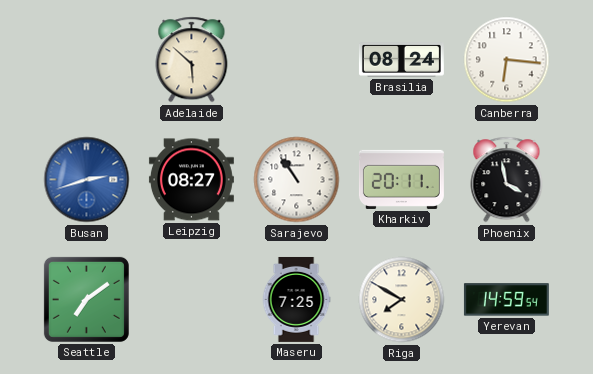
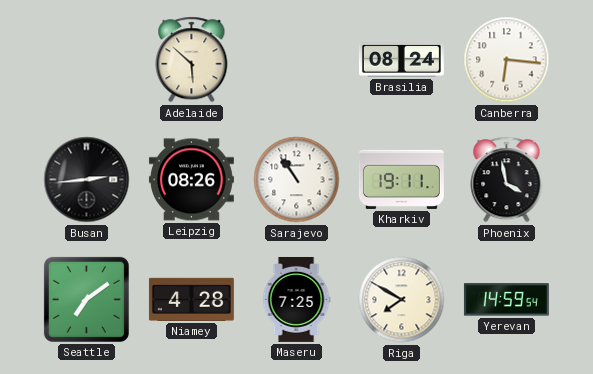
Busan: 2:42 -> 2:44
Busan dial: blue -> black
Leipzig: 08:27 -> 08:26
Kharkiv: 20:11 -> 19:11
Niamey: none -> 4:28
